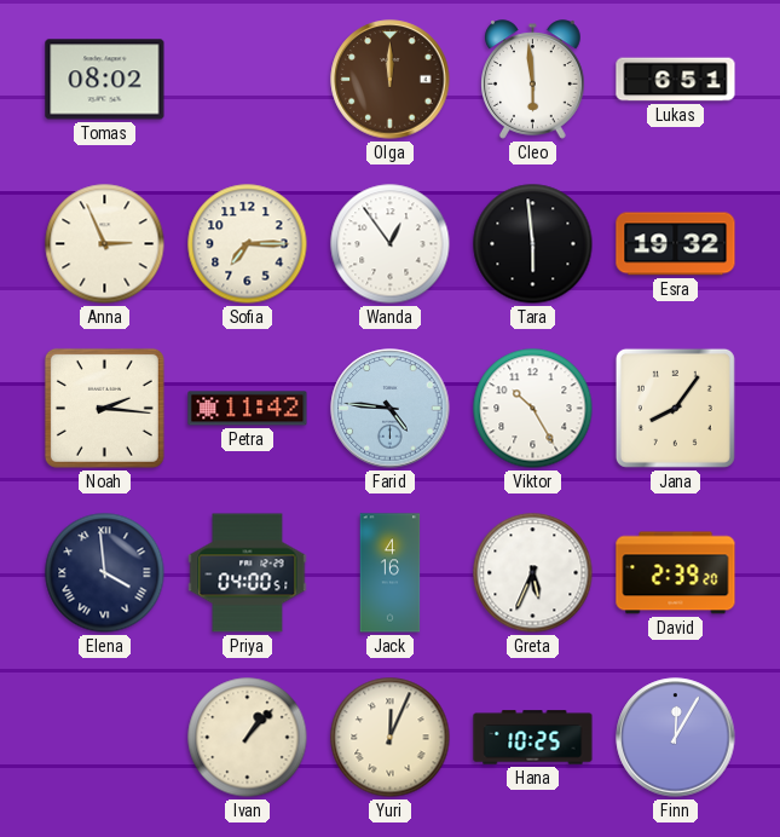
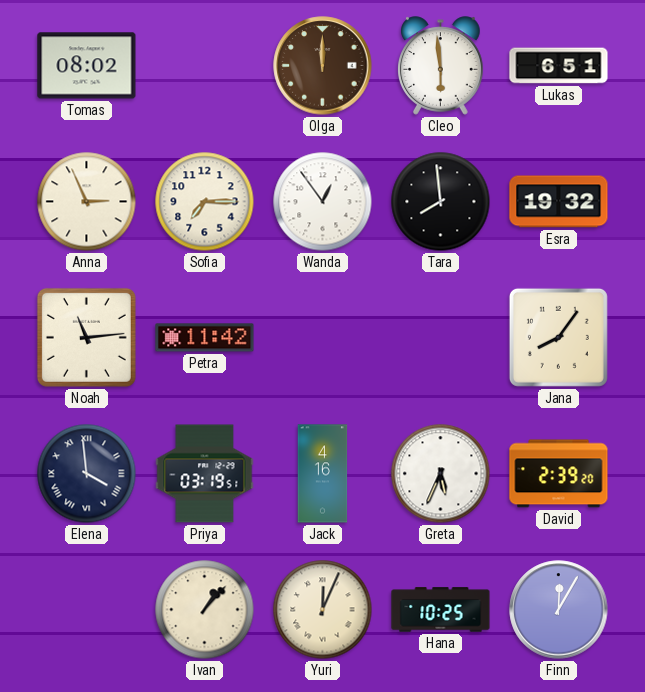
Tara: 5:59 -> 7:59
Noah: 2:16 -> 11:14
Farid: 4:46 -> none
Viktor: 10:25 -> none
Priya: 04:00 -> 03:19
